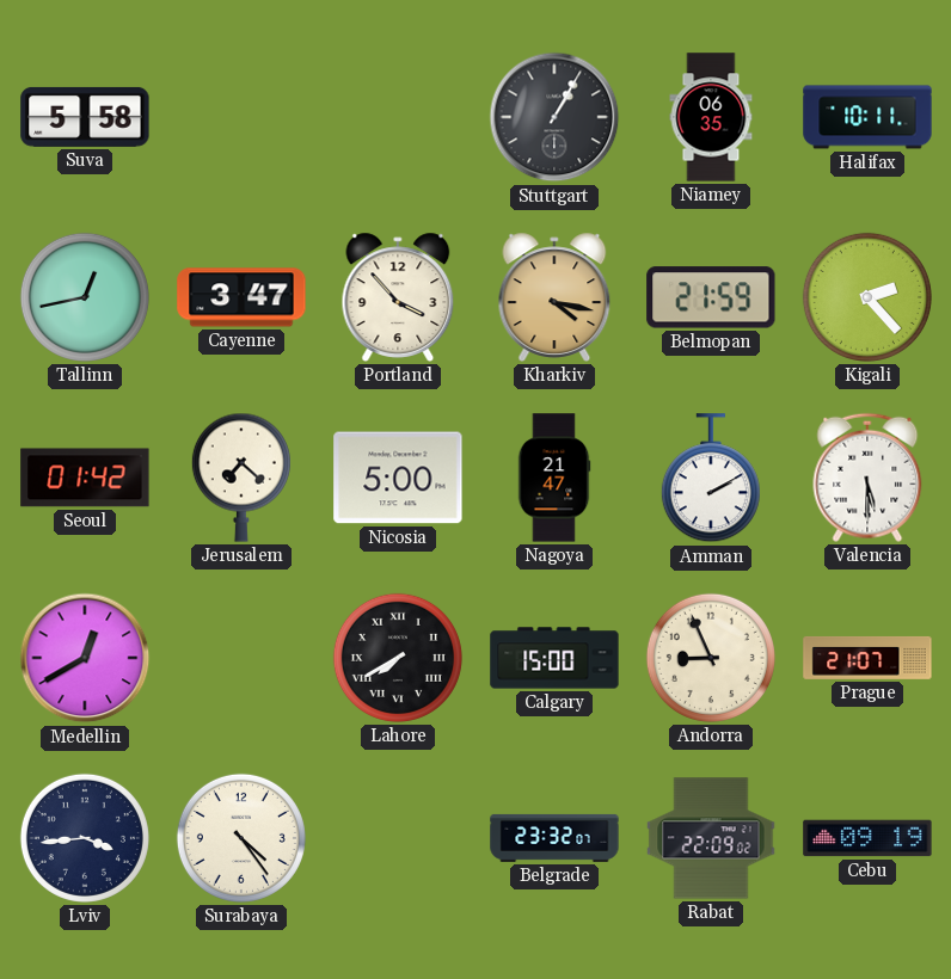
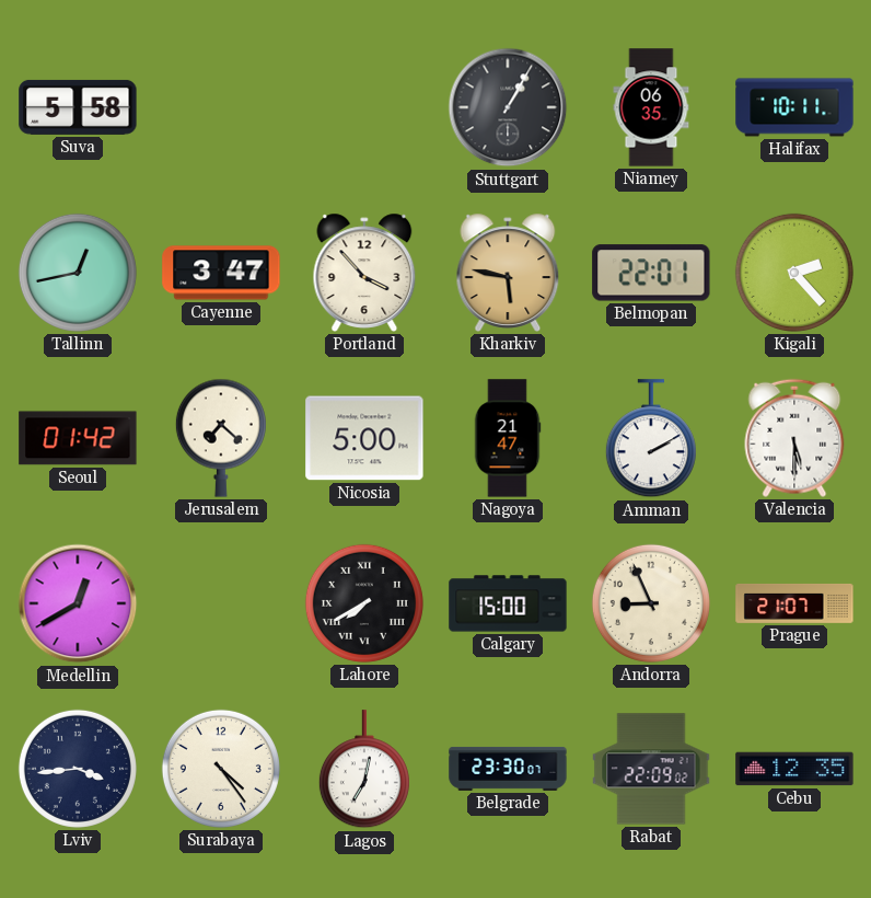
Kharkiv: 4:17 -> 5:47
Belmopan: 21:59 -> 22:01
Lagos: none -> 7:02
Belgrade: 23:32 -> 23:30
Cebu: 09:19 -> 12:35
